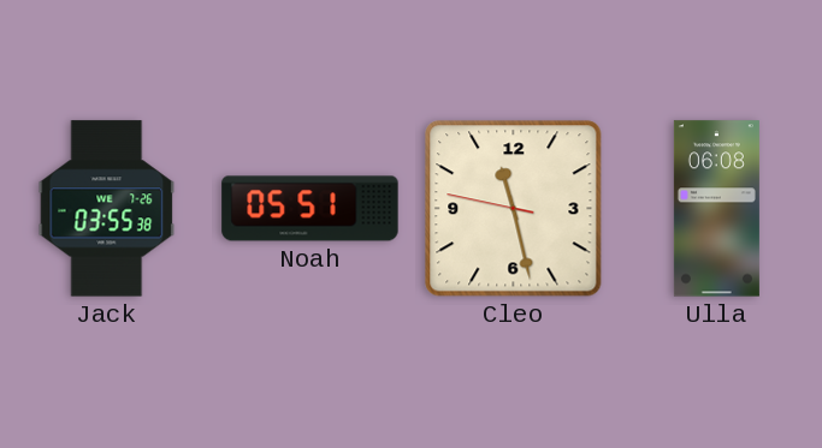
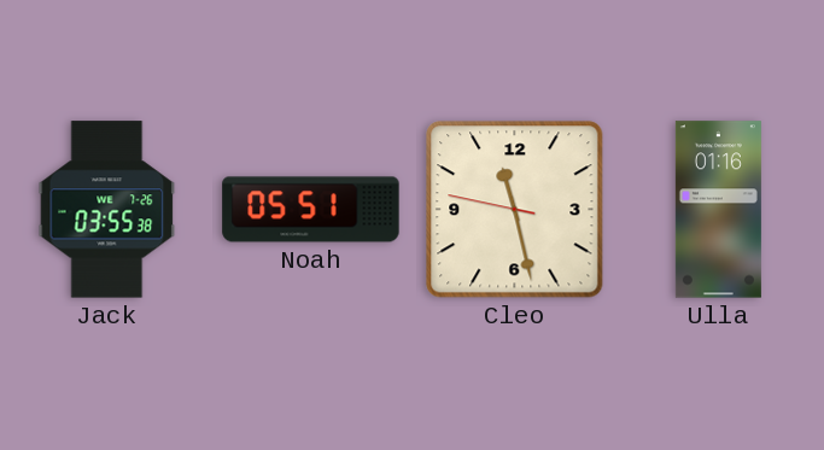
Ulla: 06:08 -> 01:16
